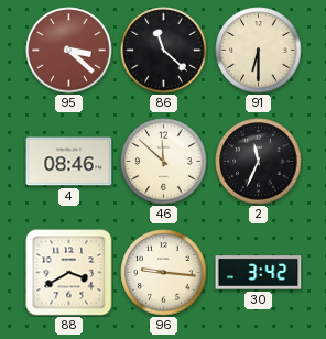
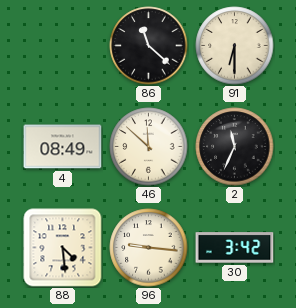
95: 3:22 -> none
4: 08:46 -> 08:49
88: 3:40 -> 4:29
